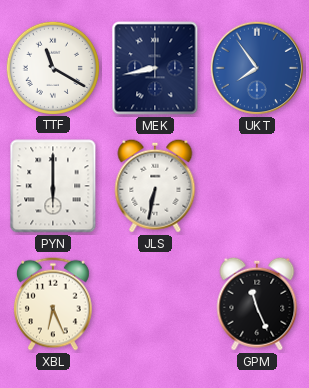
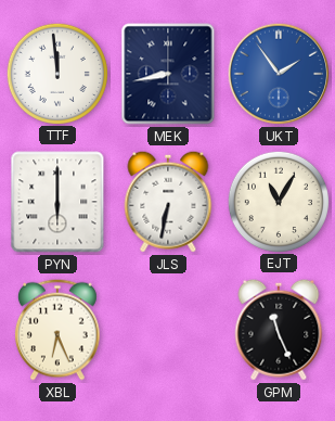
TTF: 11:20 -> 11:59
UKT: 7:54 -> 1:54
EJT: none -> 11:05
